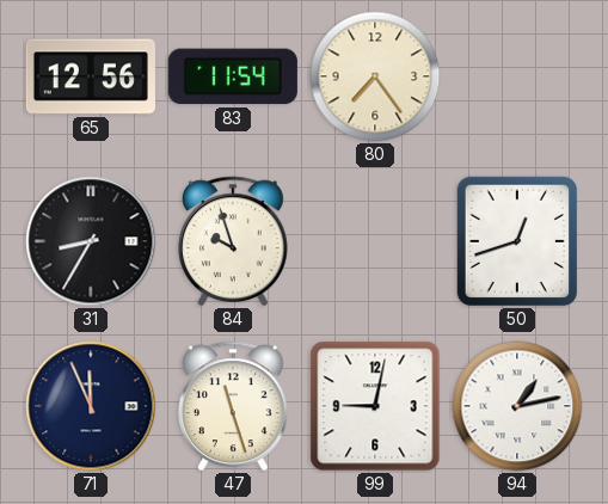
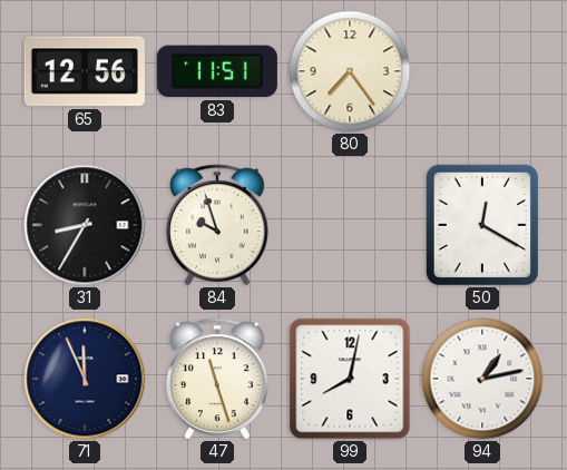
83: 11:54 -> 11:51
50: 12:42 -> 12:20
99: 9:02 -> 8:02
